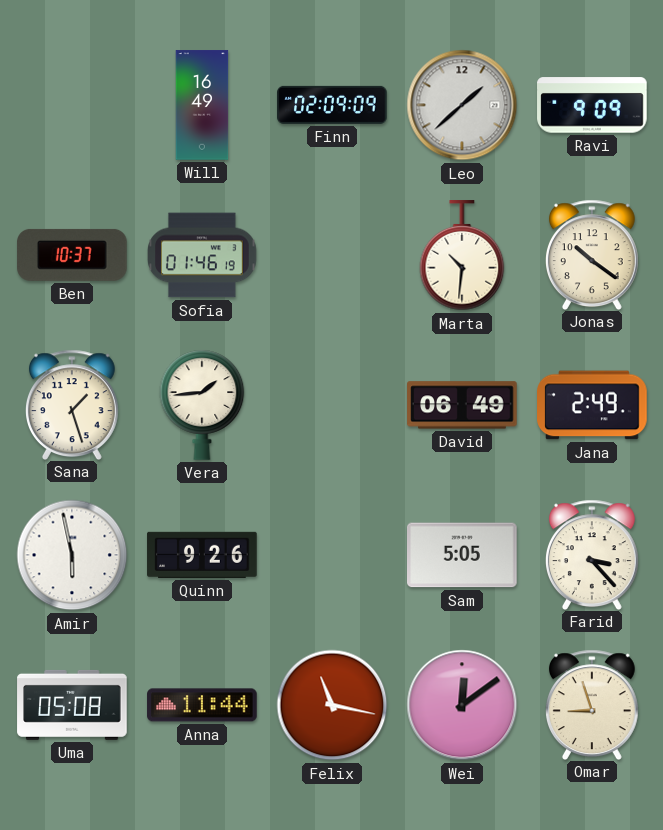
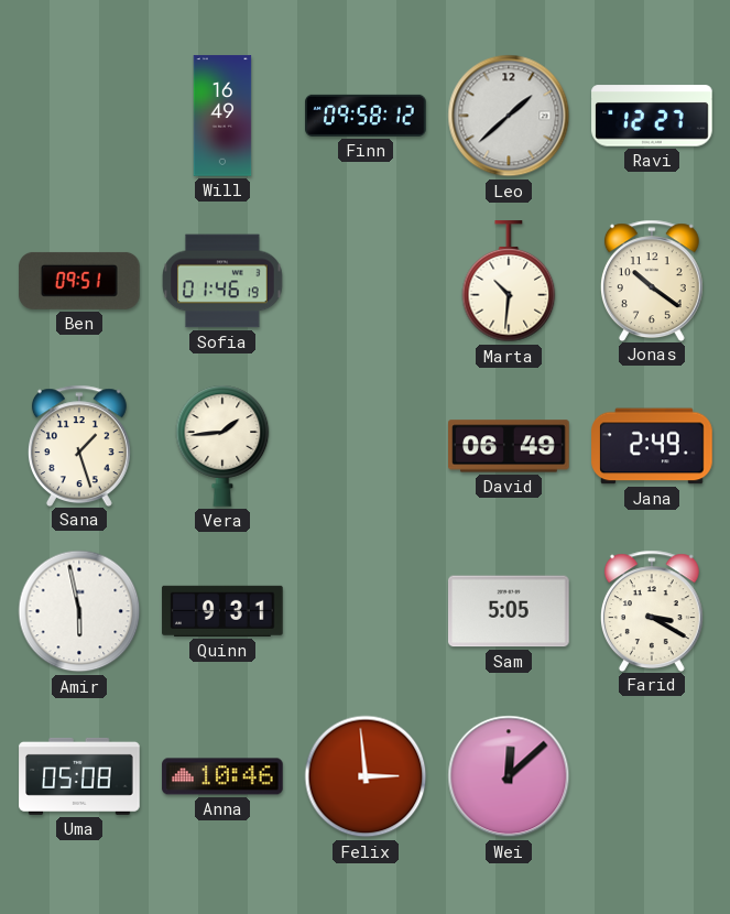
Finn: 02:09 -> 09:58
Ravi: 9:09 -> 12:27
Ben: 10:37 -> 09:51
Quinn: 9:26 -> 9:31
Farid: 3:23 -> 3:20
Anna: 11:44 -> 10:46
Felix: 11:17 -> 2:59
Wei: 12:09 -> 12:08
Omar: 8:57 -> none
